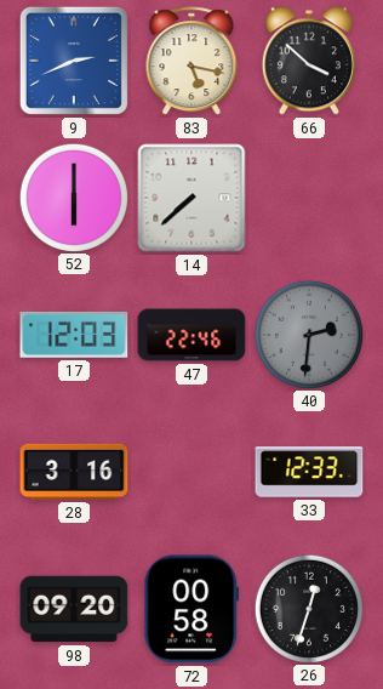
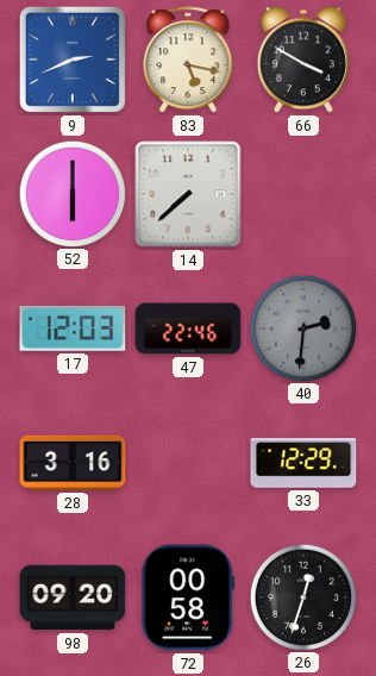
66: 3:52 -> 3:50
33: 12:33 -> 12:29
